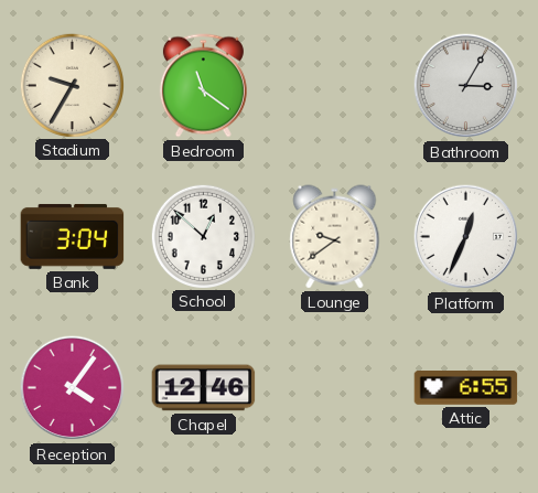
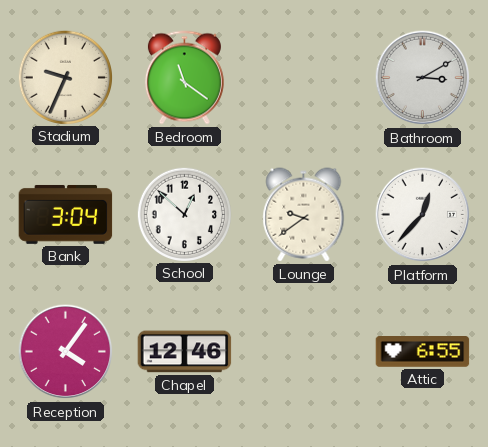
Stadium: 9:35 -> 9:34
Bathroom: 3:05 -> 3:10
Platform: 12:34 -> 12:37
